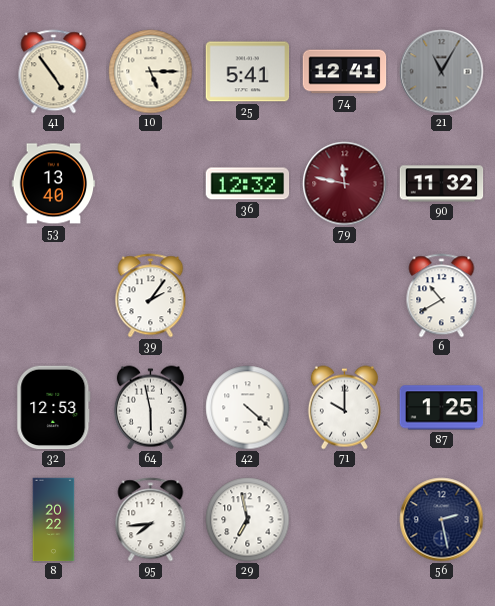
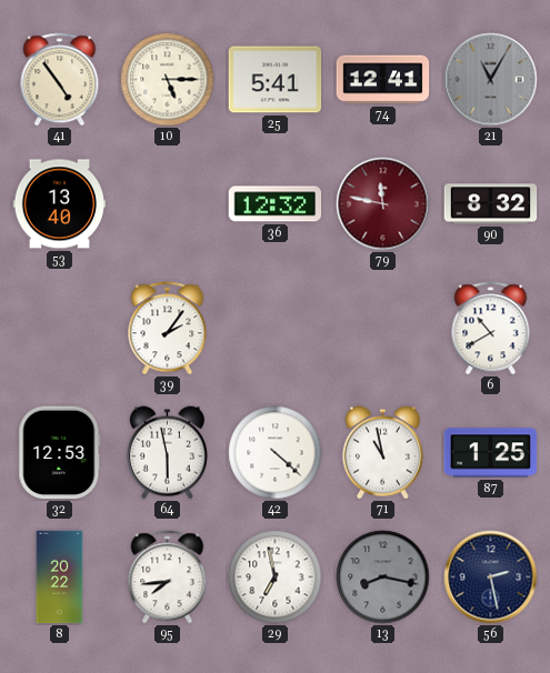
90: 11:32 -> 8:32
71: 10:00 -> 10:58
13: none -> 8:17
